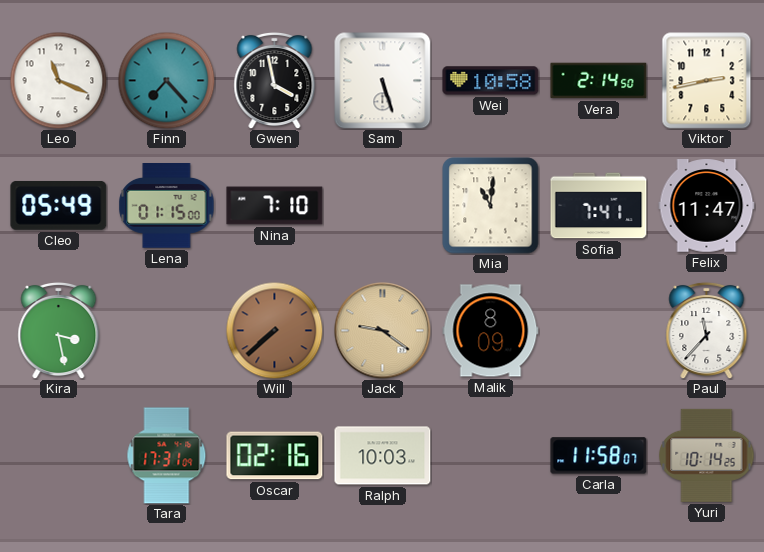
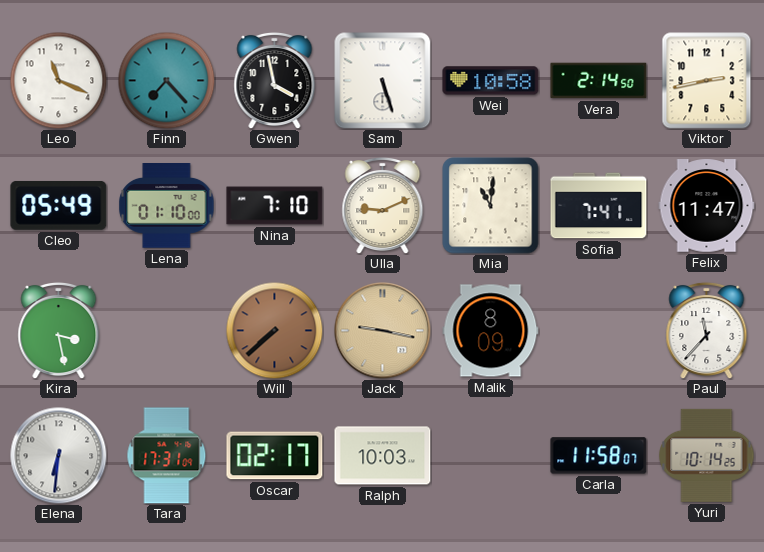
Lena: 01:15 -> 01:10
Ulla: none -> 9:11
Jack: 9:21 -> 9:17
Elena: none -> 6:31
Oscar: 02:16 -> 02:17
